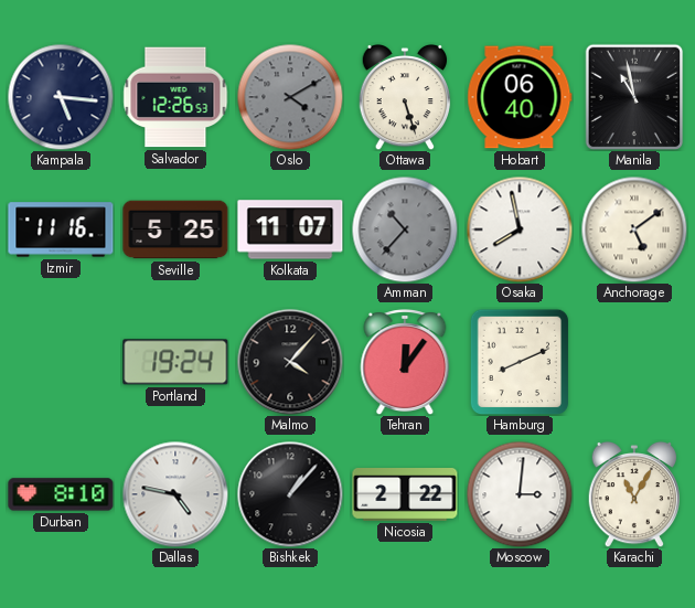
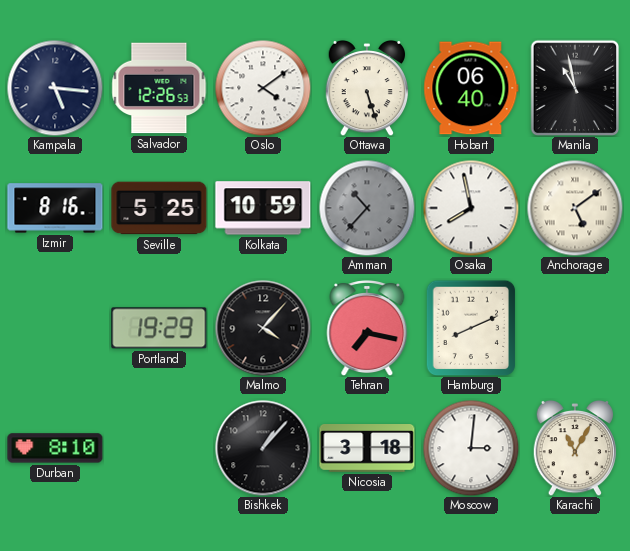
Oslo: 4:10 -> 4:09
Oslo dial: grey -> white
Izmir: 11:16 -> 8:16
Kolkata: 11:07 -> 10:59
Portland: 19:24 -> 19:29
Tehran: 12:06 -> 7:17
Dallas: 4:47 -> none
Nicosia: 2:22 -> 3:18
